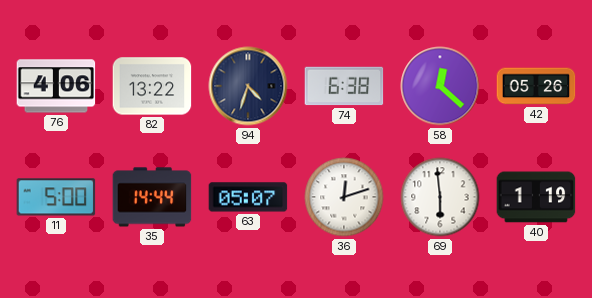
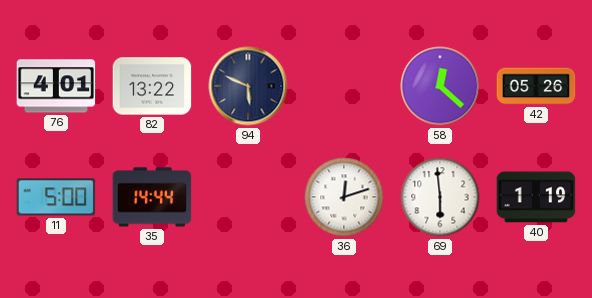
76: 4:06 -> 4:01
94: 4:33 -> 5:49
74: 6:38 -> none
63: 05:07 -> none
